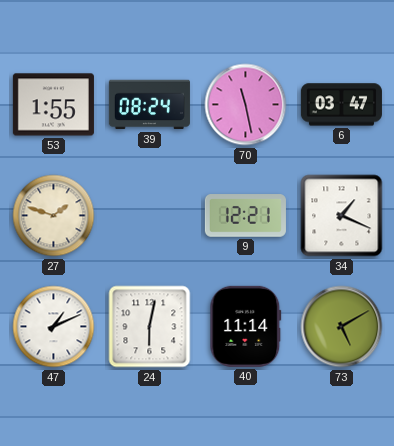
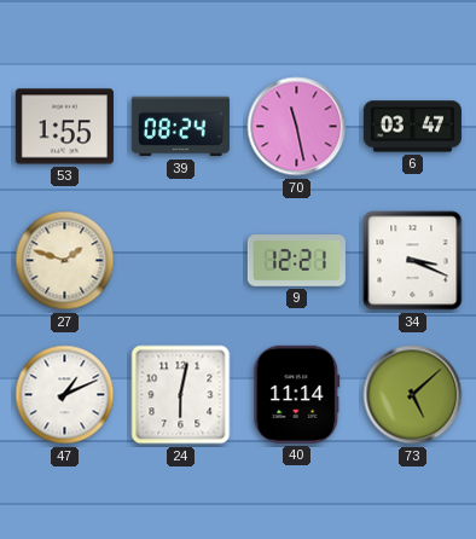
34: 1:19 -> 3:19
73: 5:10 -> 5:08
